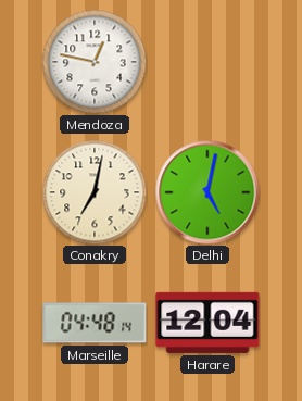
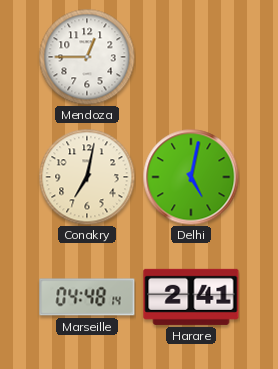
Mendoza: 12:47 -> 12:45
Harare: 12:04 -> 2:41
